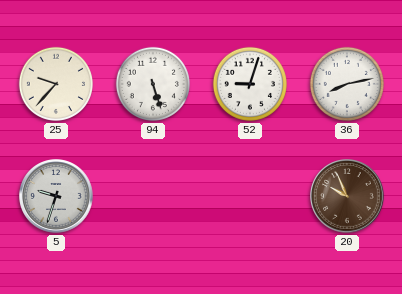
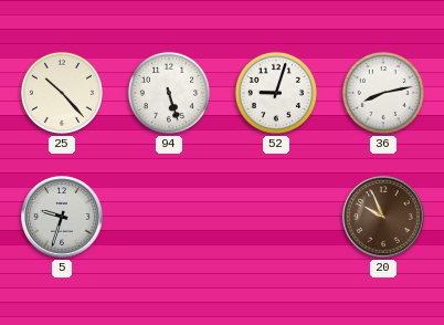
25: 9:37 -> 10:23
